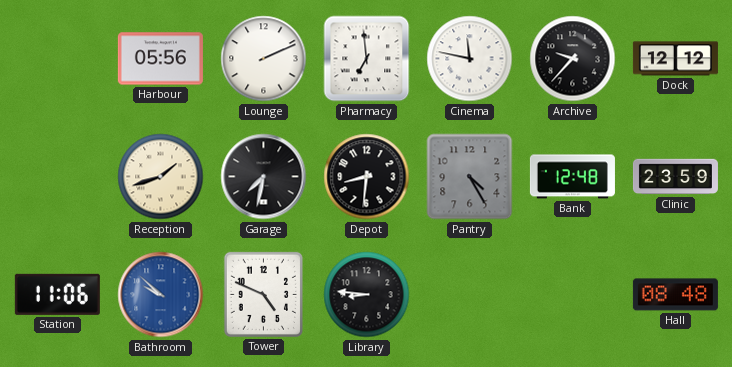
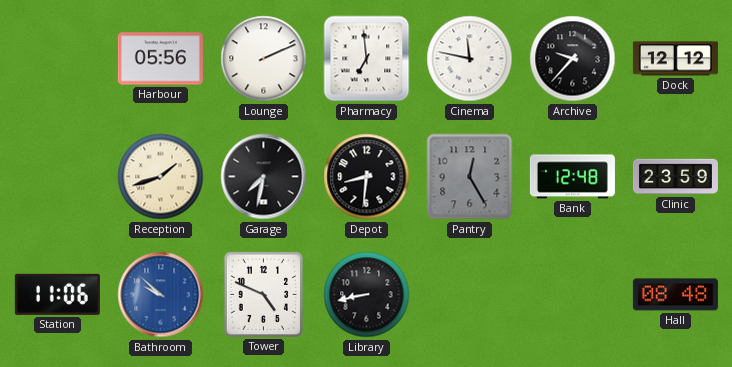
Pantry: 4:25 -> 12:25
Library: 8:46 -> 8:43
